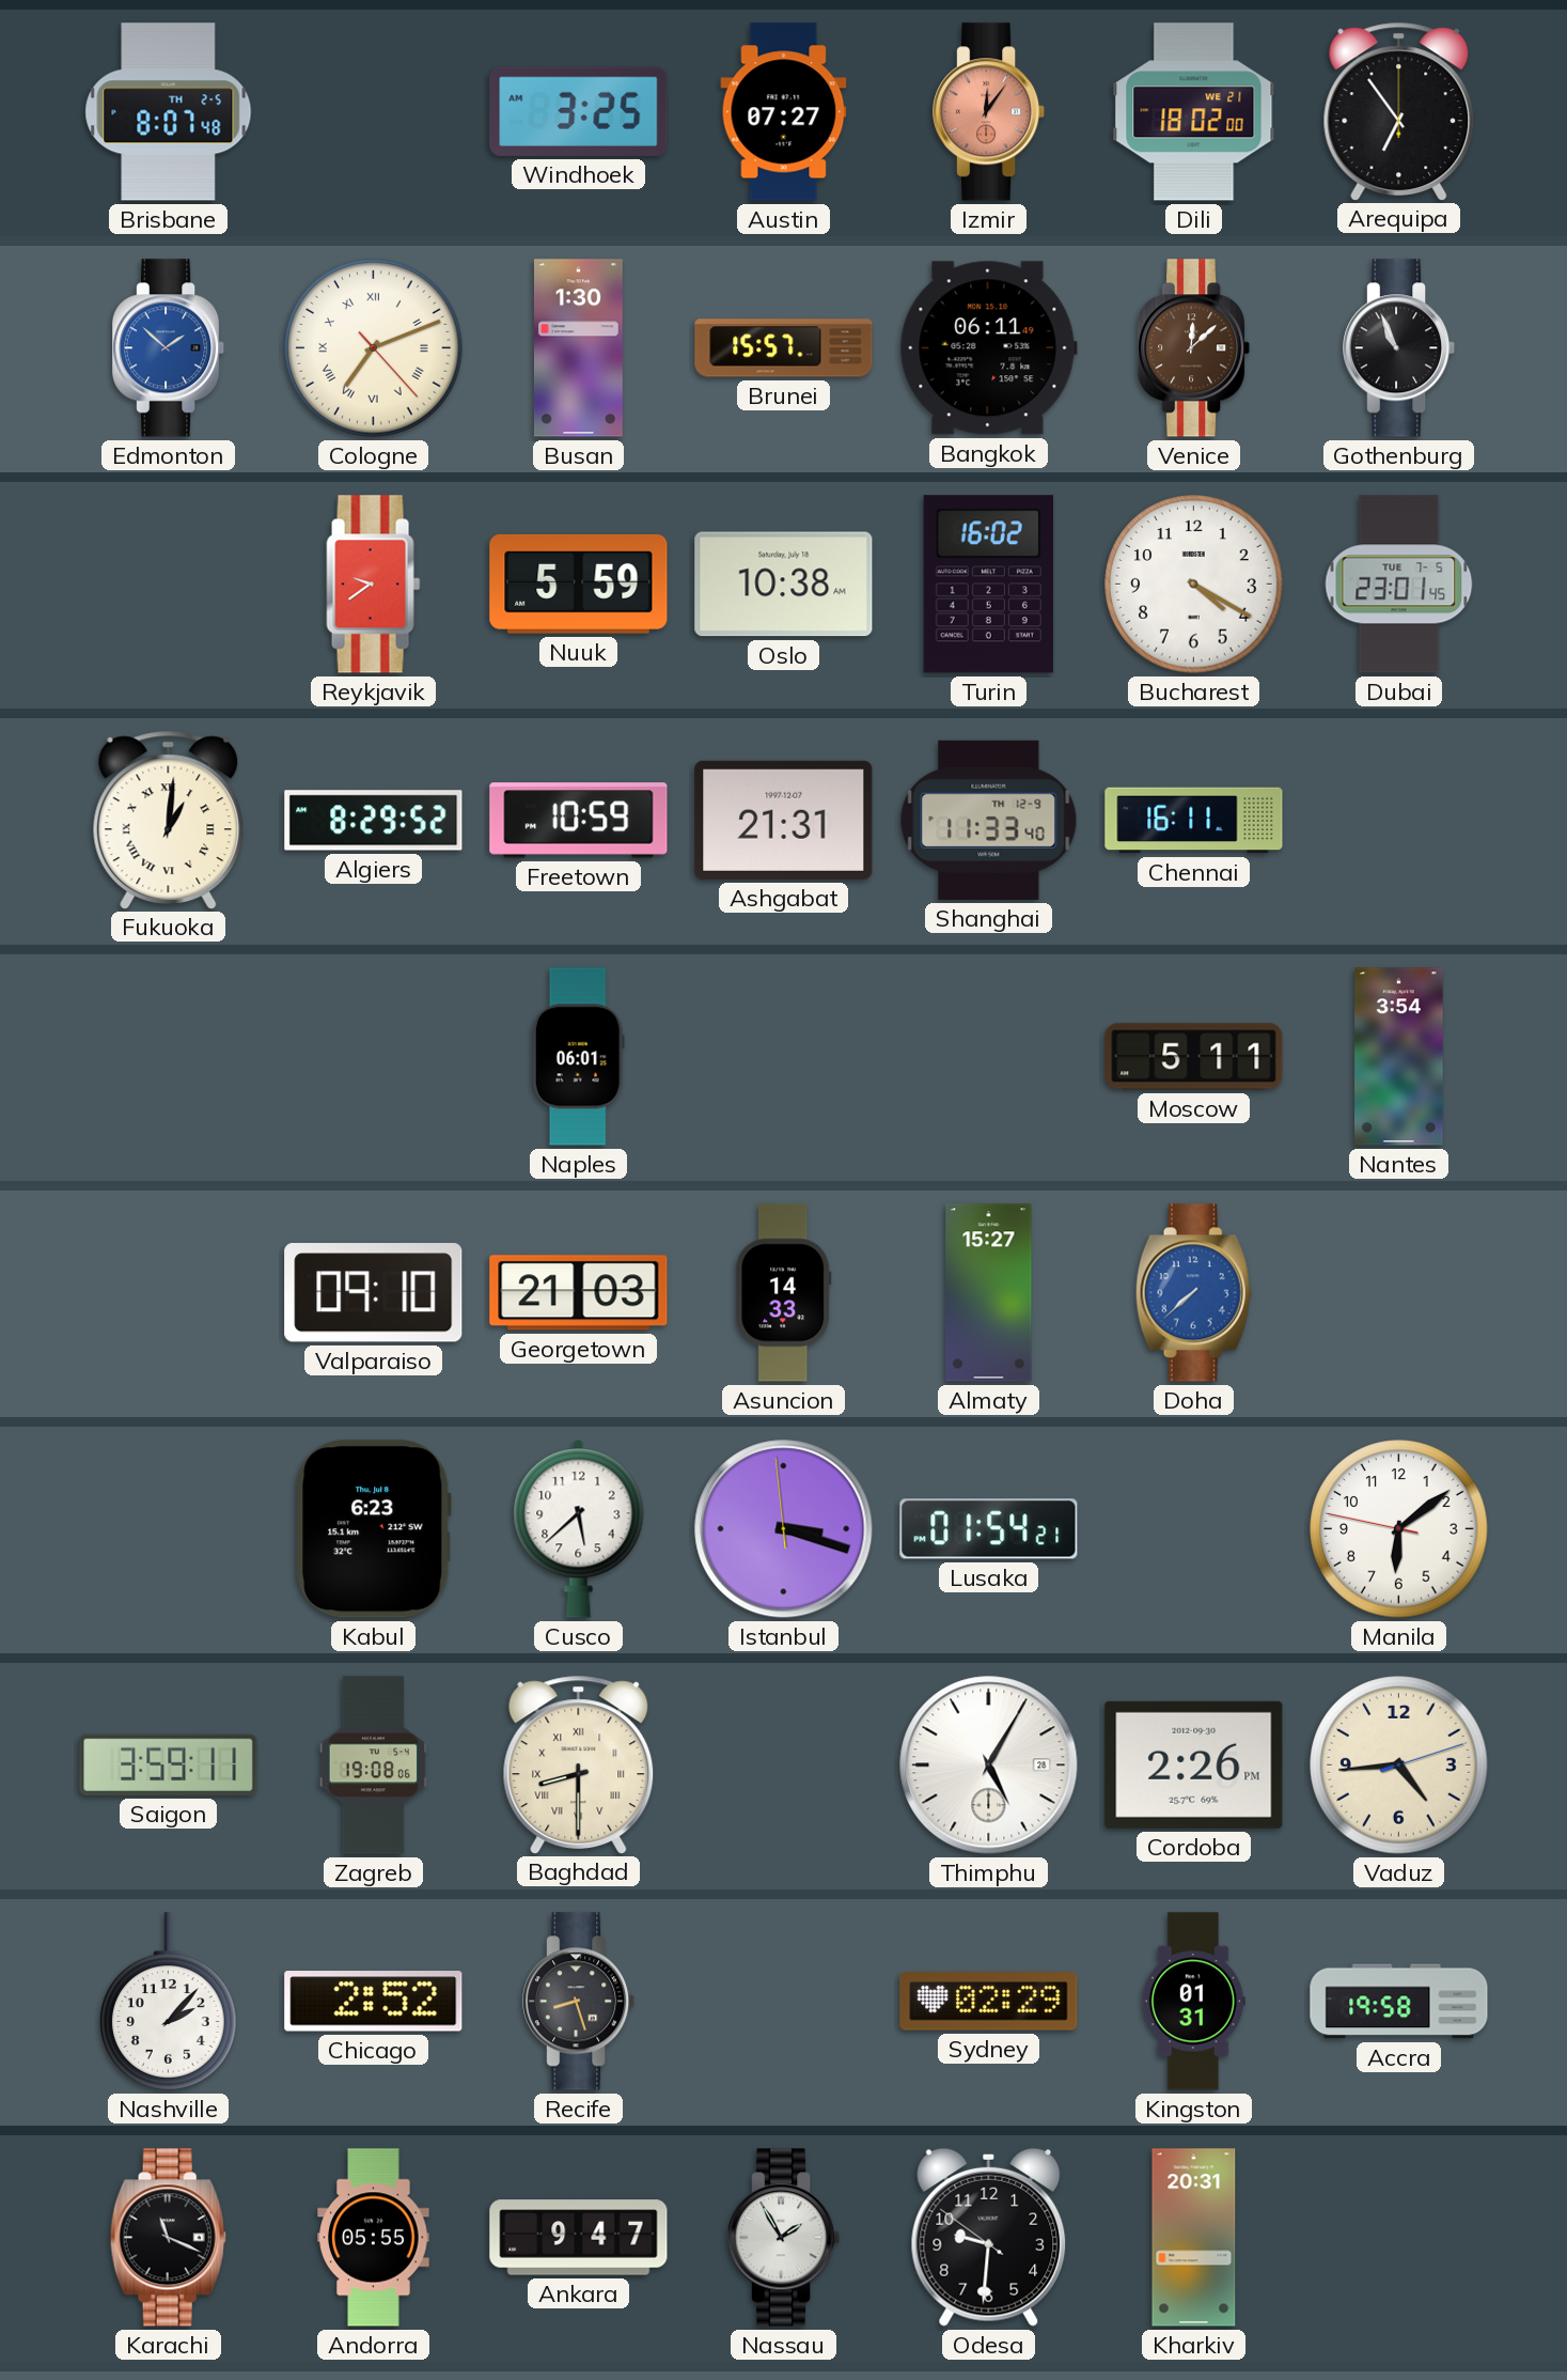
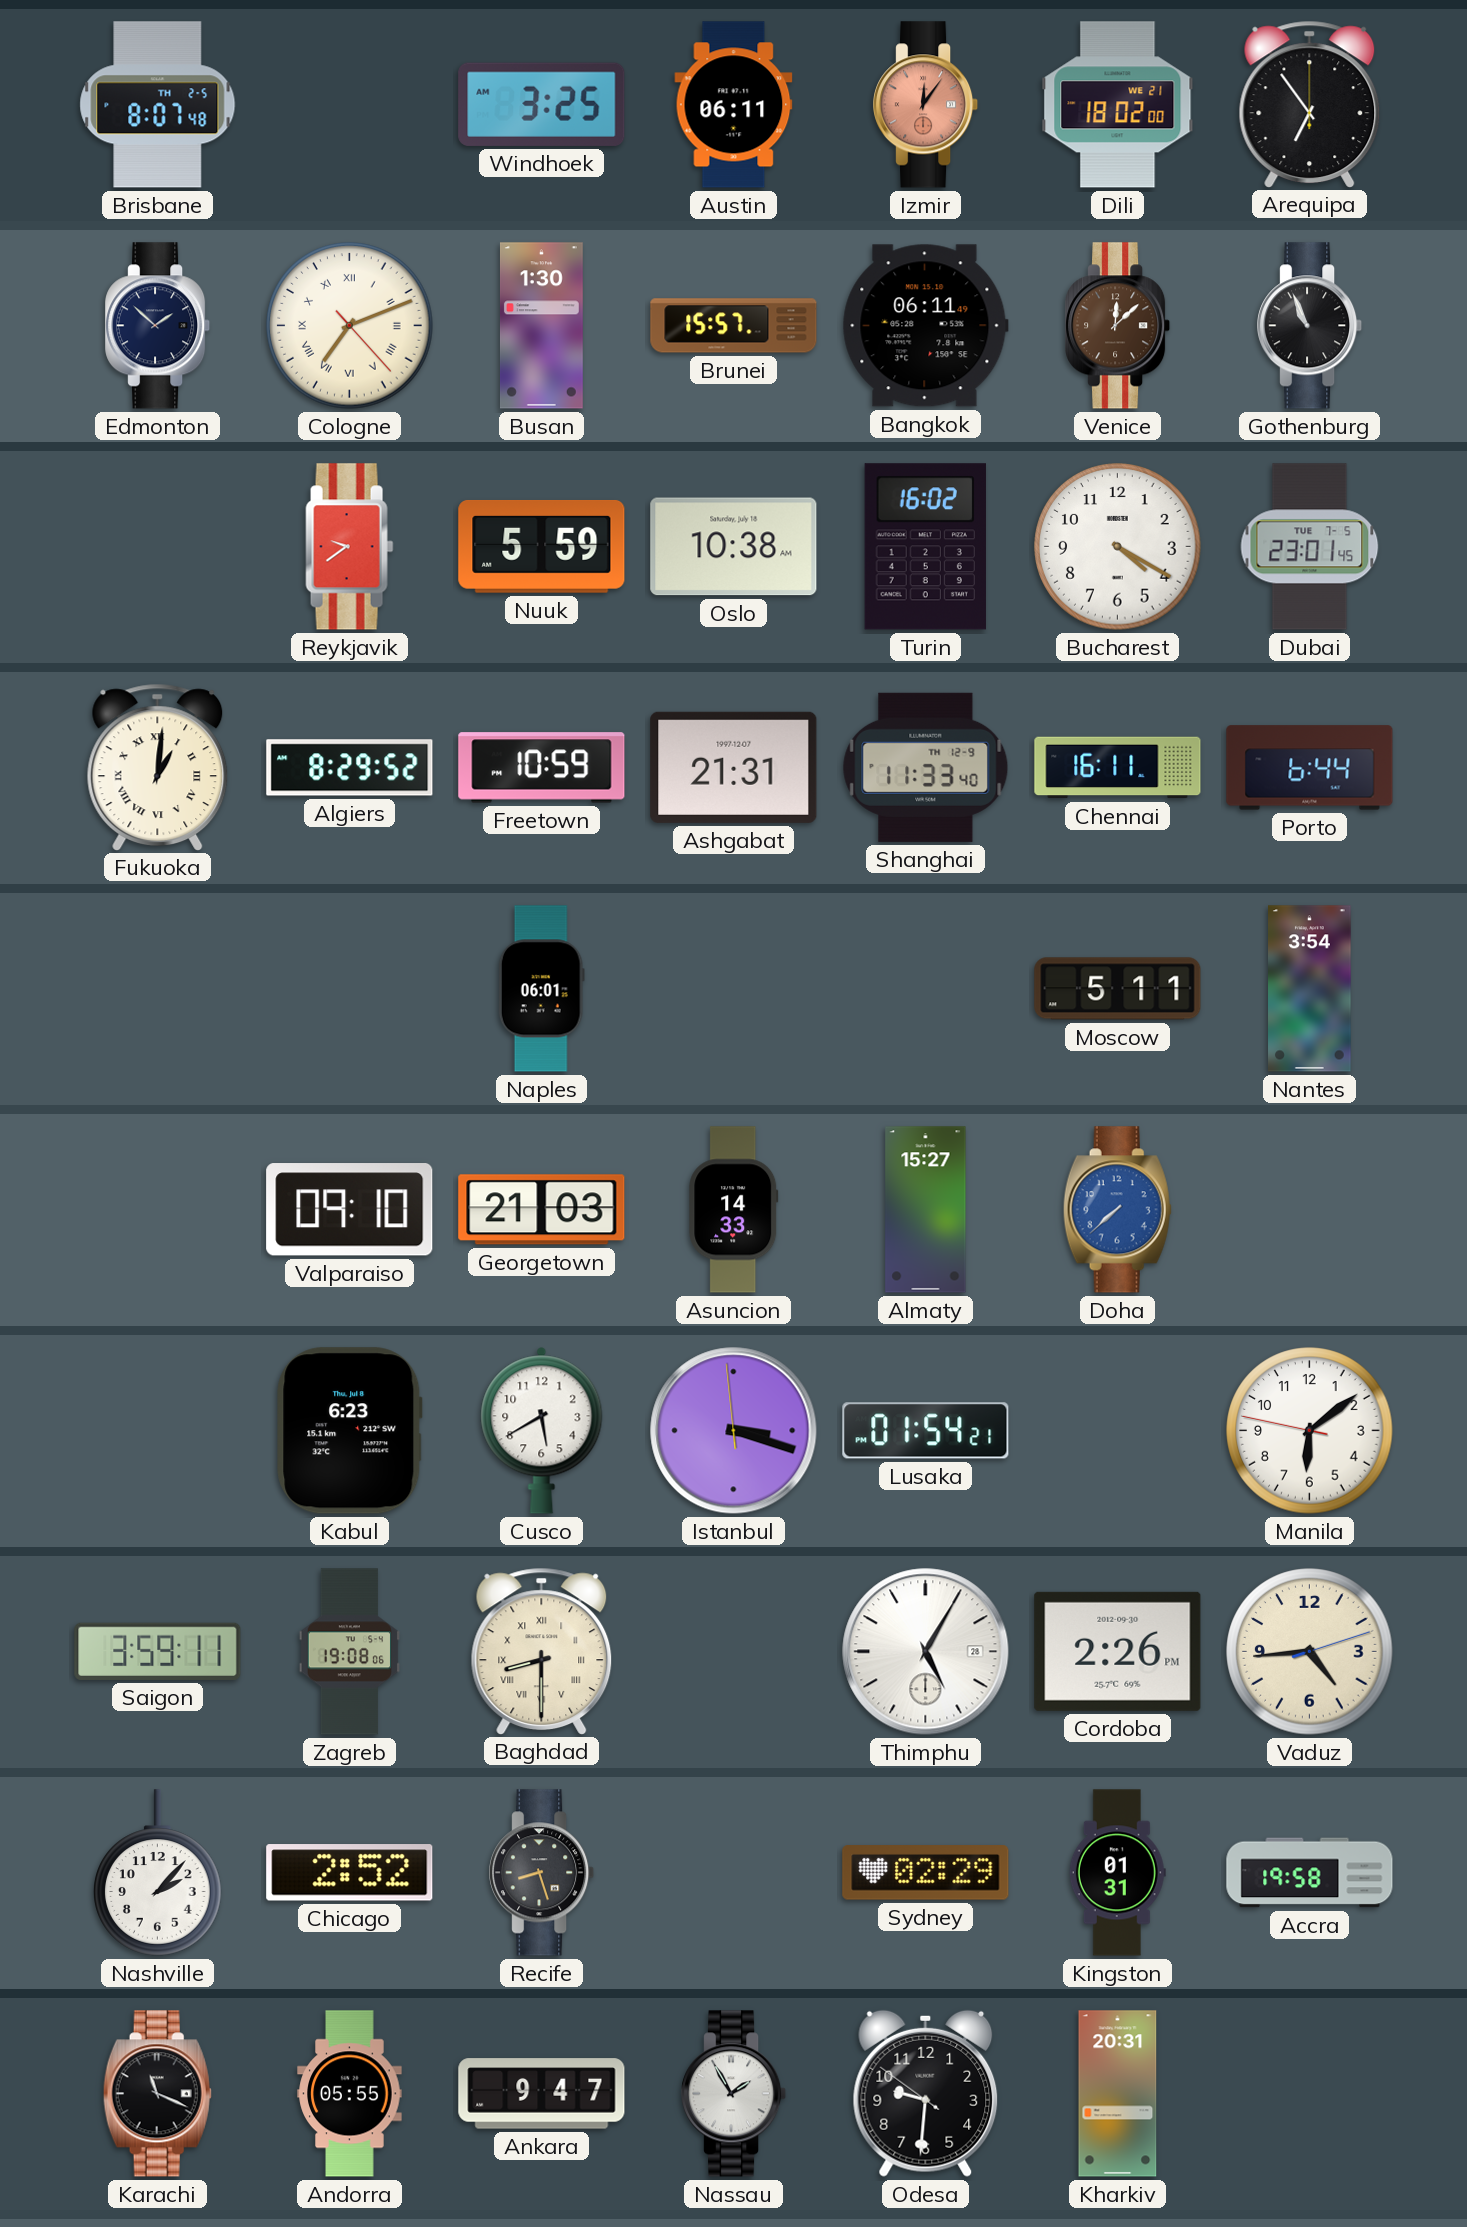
Austin: 07:27 -> 06:11
Edmonton dial: blue -> navy
Porto: none -> 6:44
Cusco: 5:38 -> 5:40
